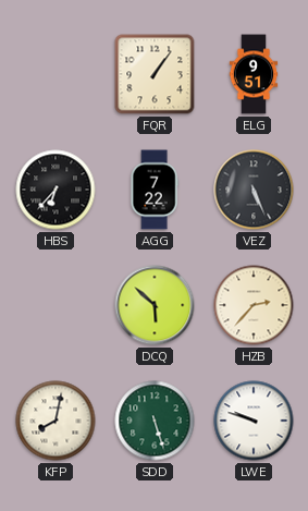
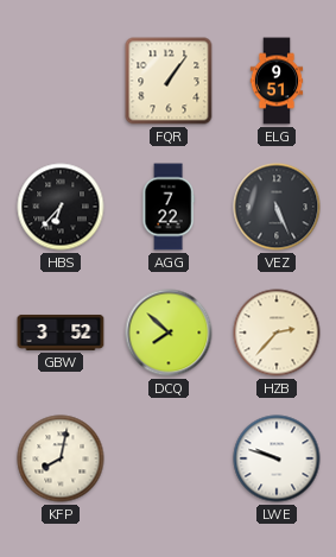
GBW: none -> 3:52
DCQ: 5:52 -> 7:52
SDD: 5:27 -> none
